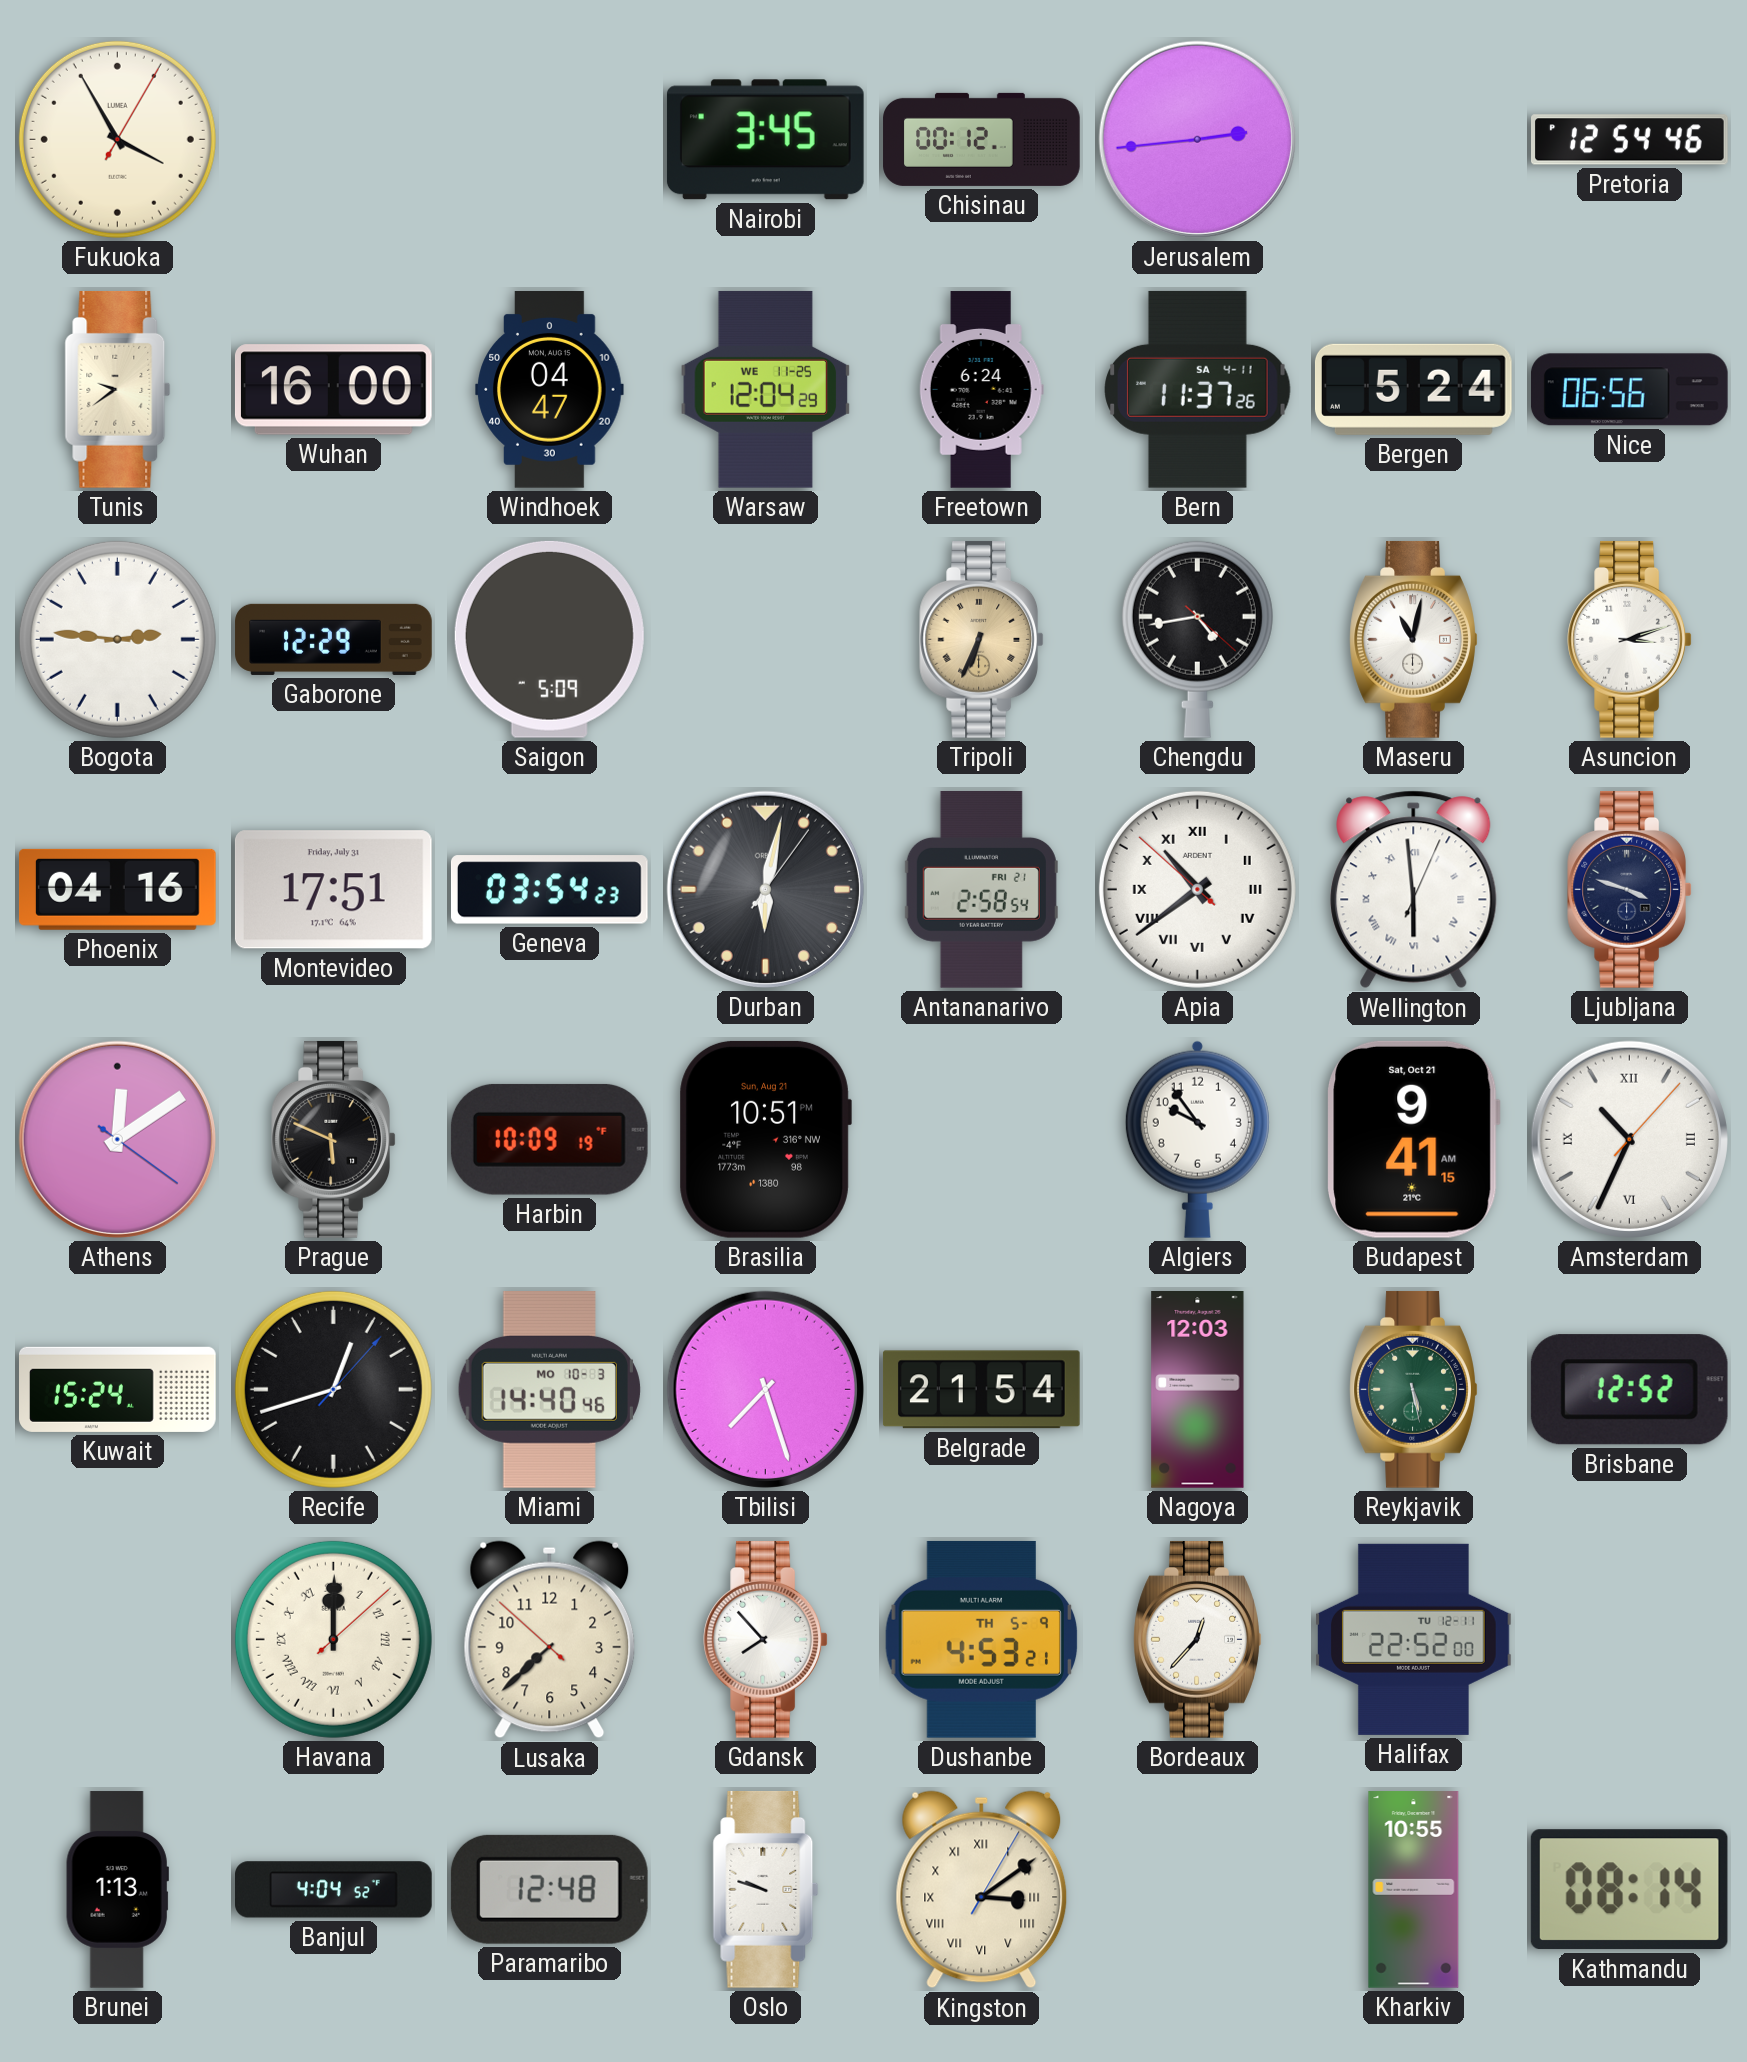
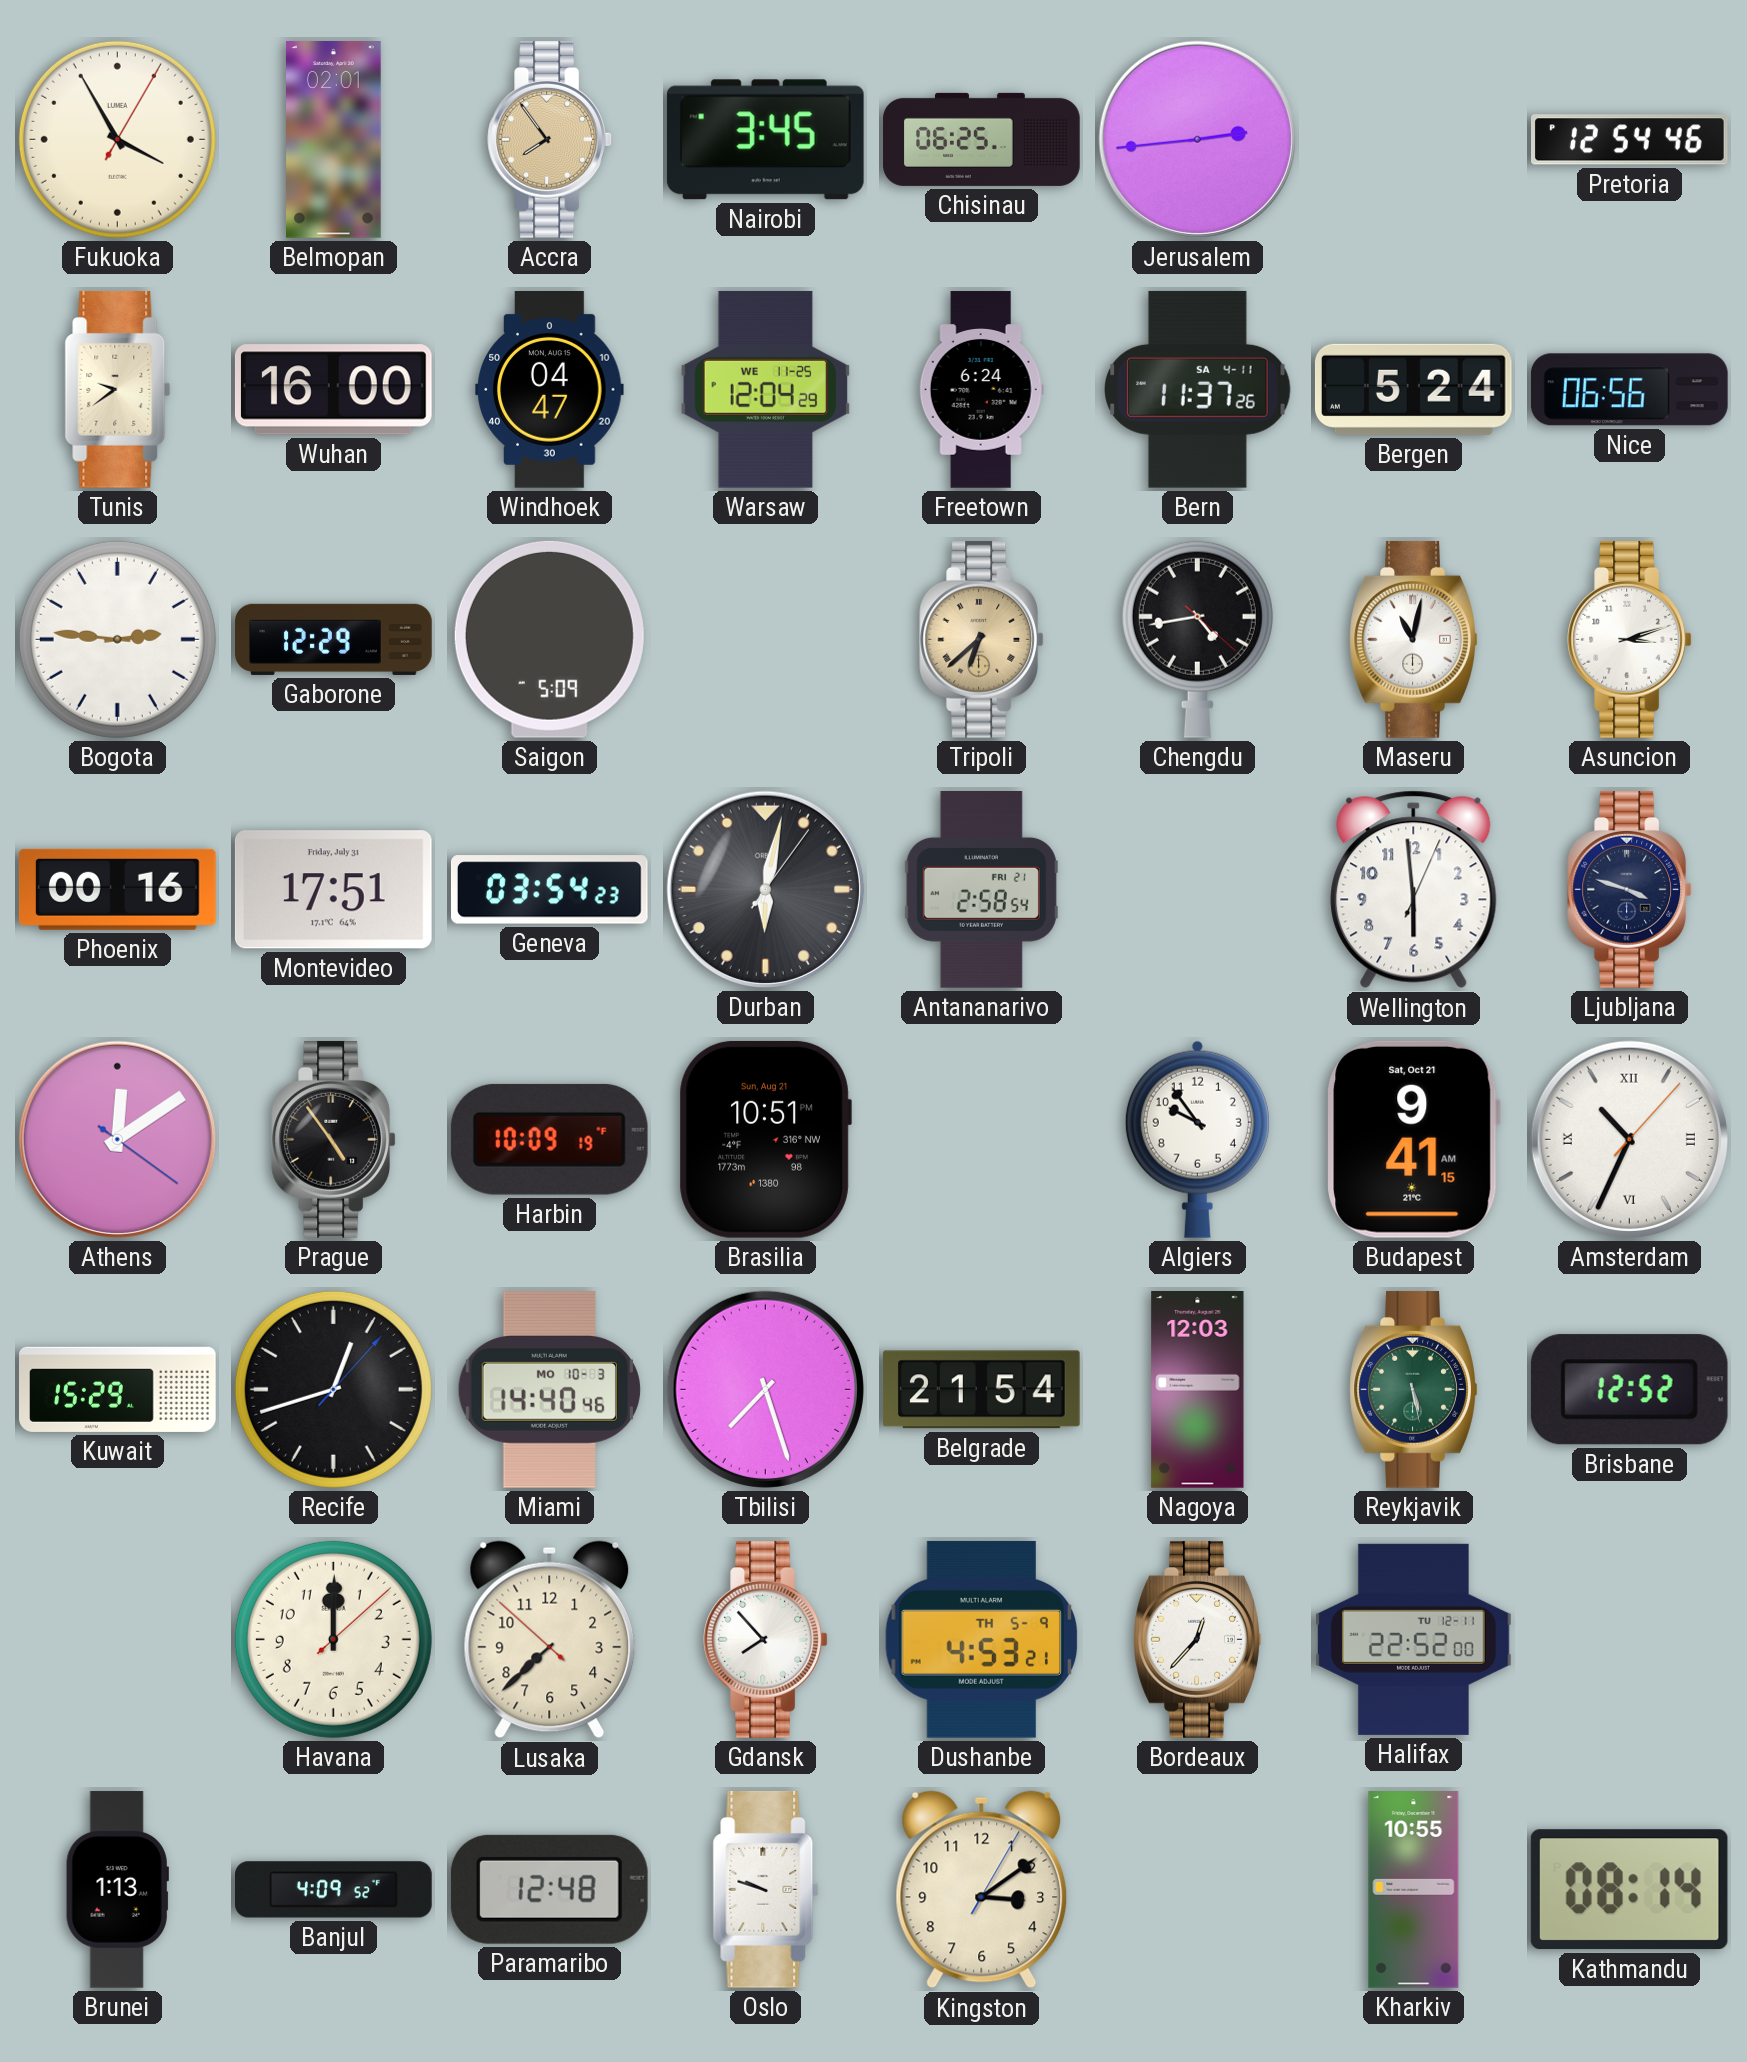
Belmopan: none -> 02:01
Accra: none -> 7:54
Chisinau: 00:12 -> 06:25
Tripoli: 6:34 -> 6:38
Phoenix: 04:16 -> 00:16
Apia: 10:38 -> none
Wellington numerals: Roman -> Arabic
Prague: 5:49 -> 4:54
Kuwait: 15:24 -> 15:29
Havana numerals: Roman -> Arabic
Banjul: 4:04 -> 4:09
Kingston numerals: Roman -> Arabic
